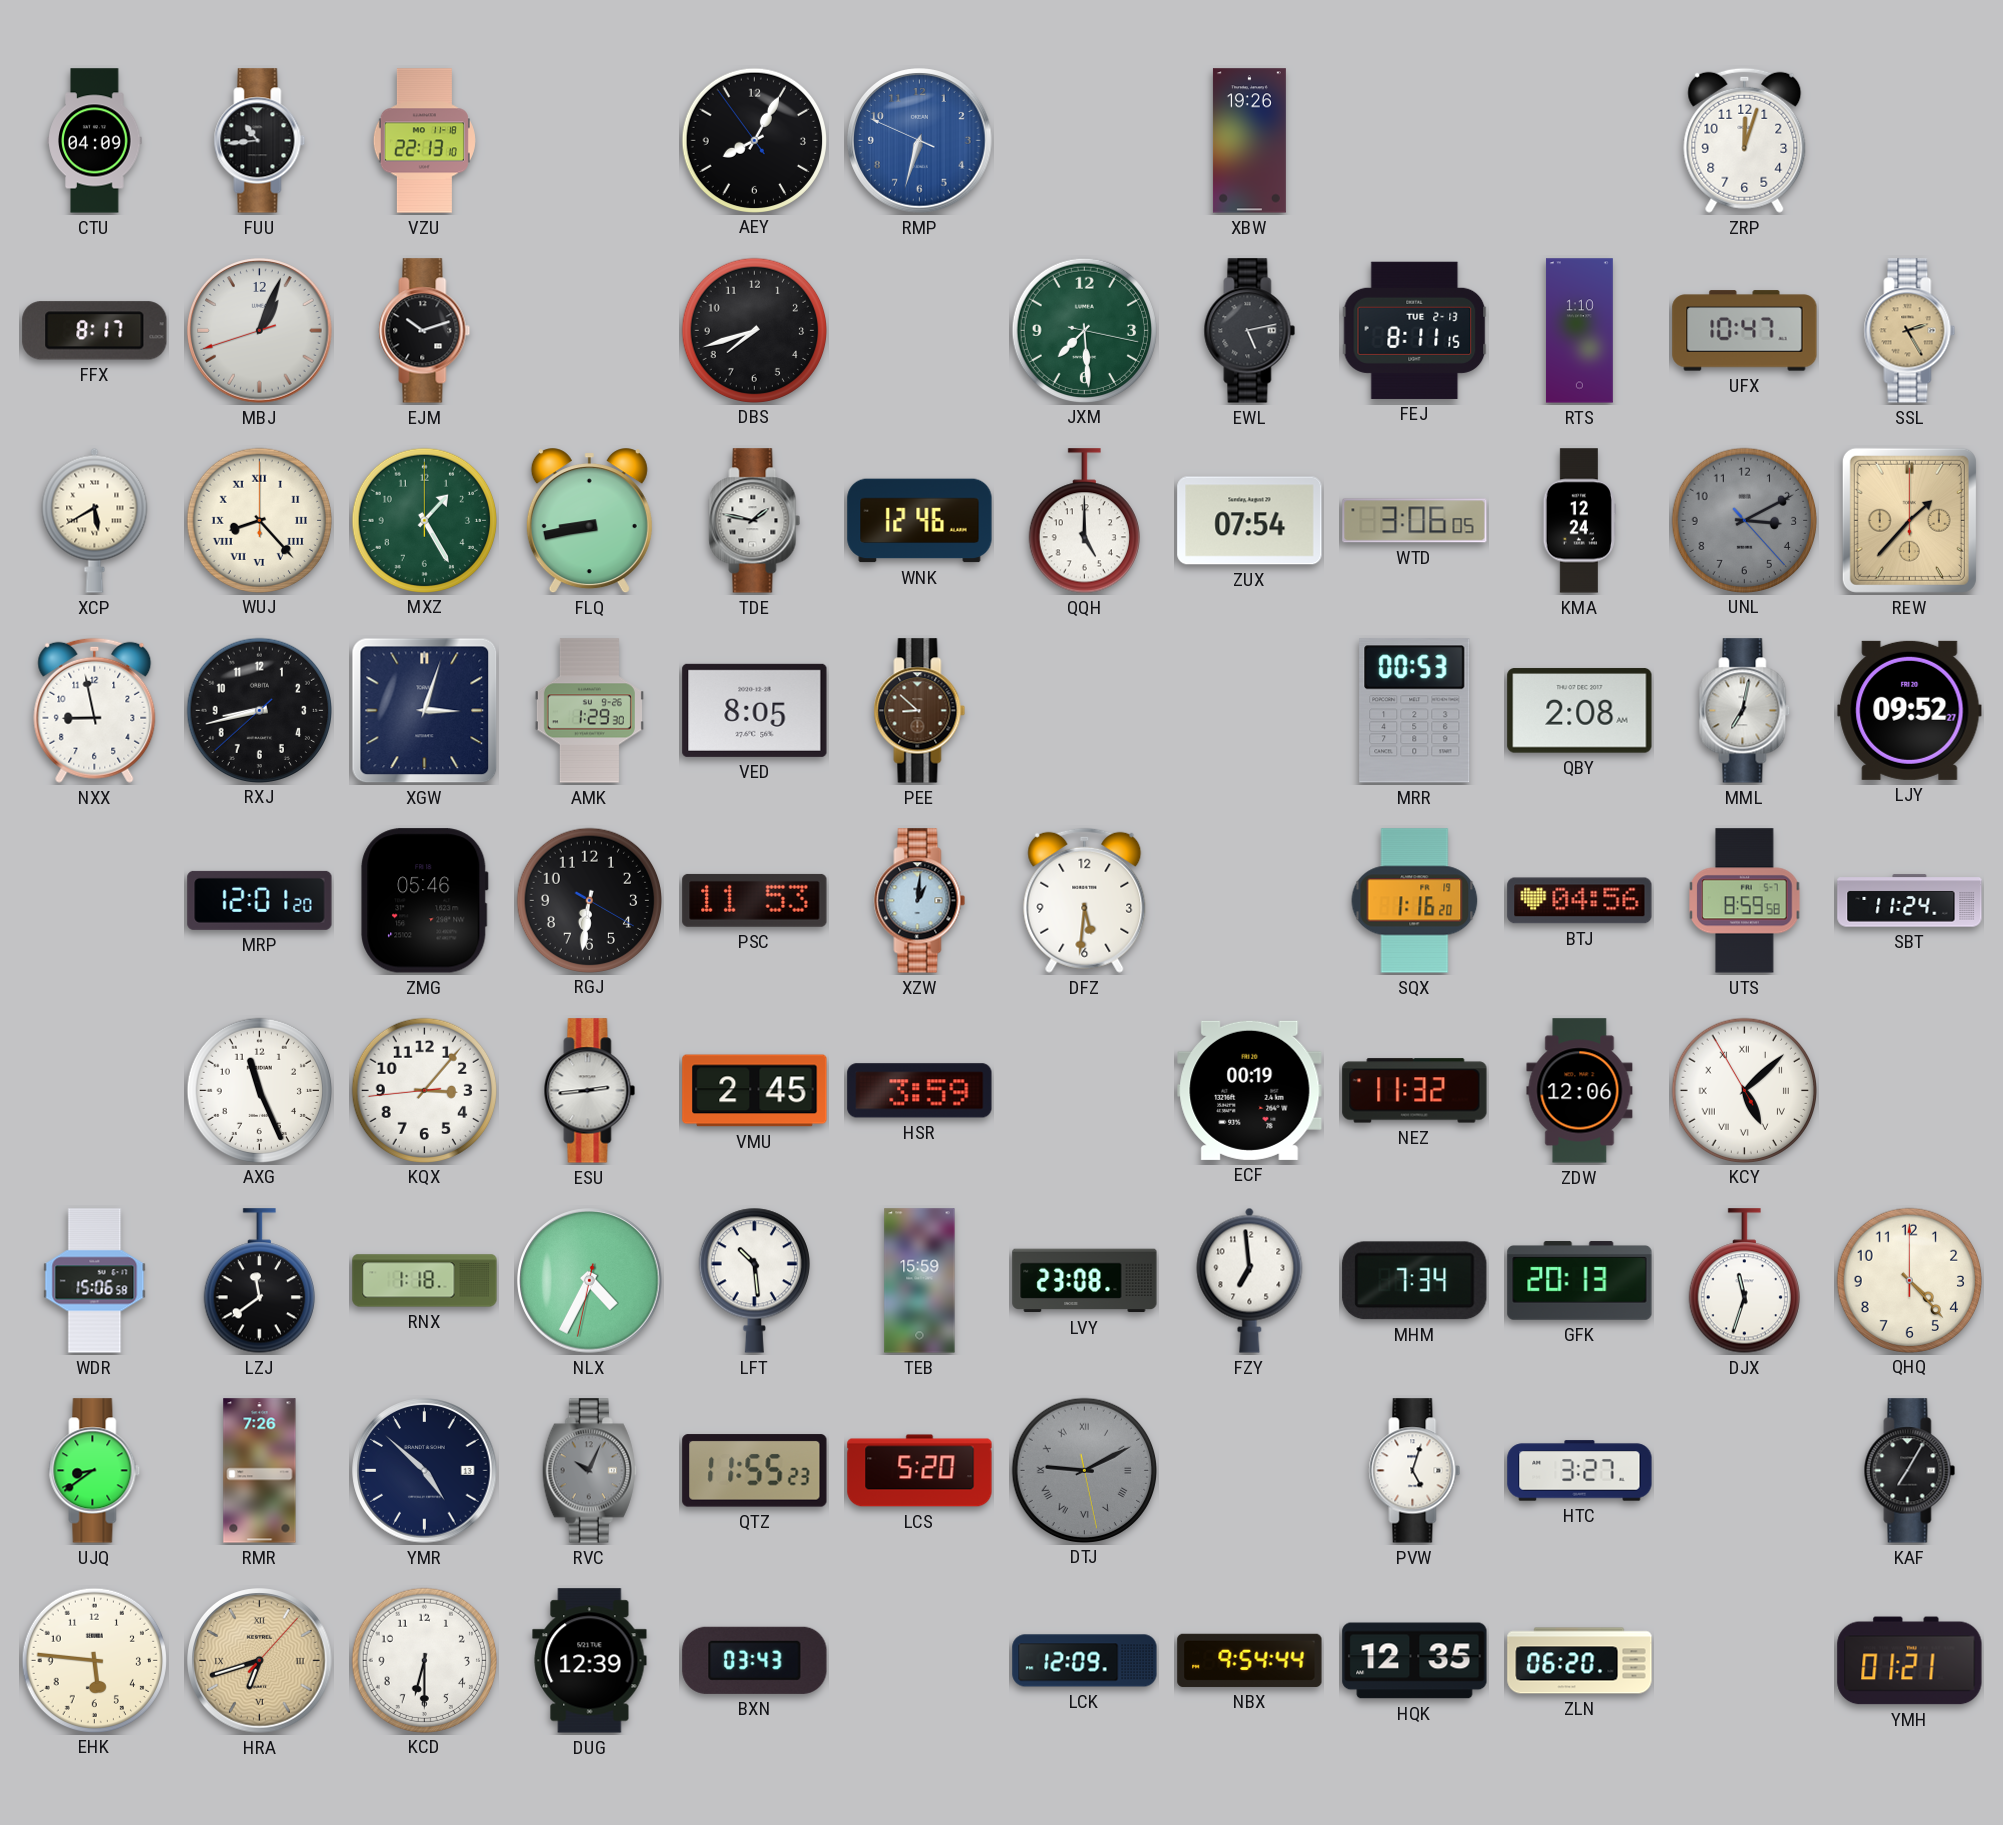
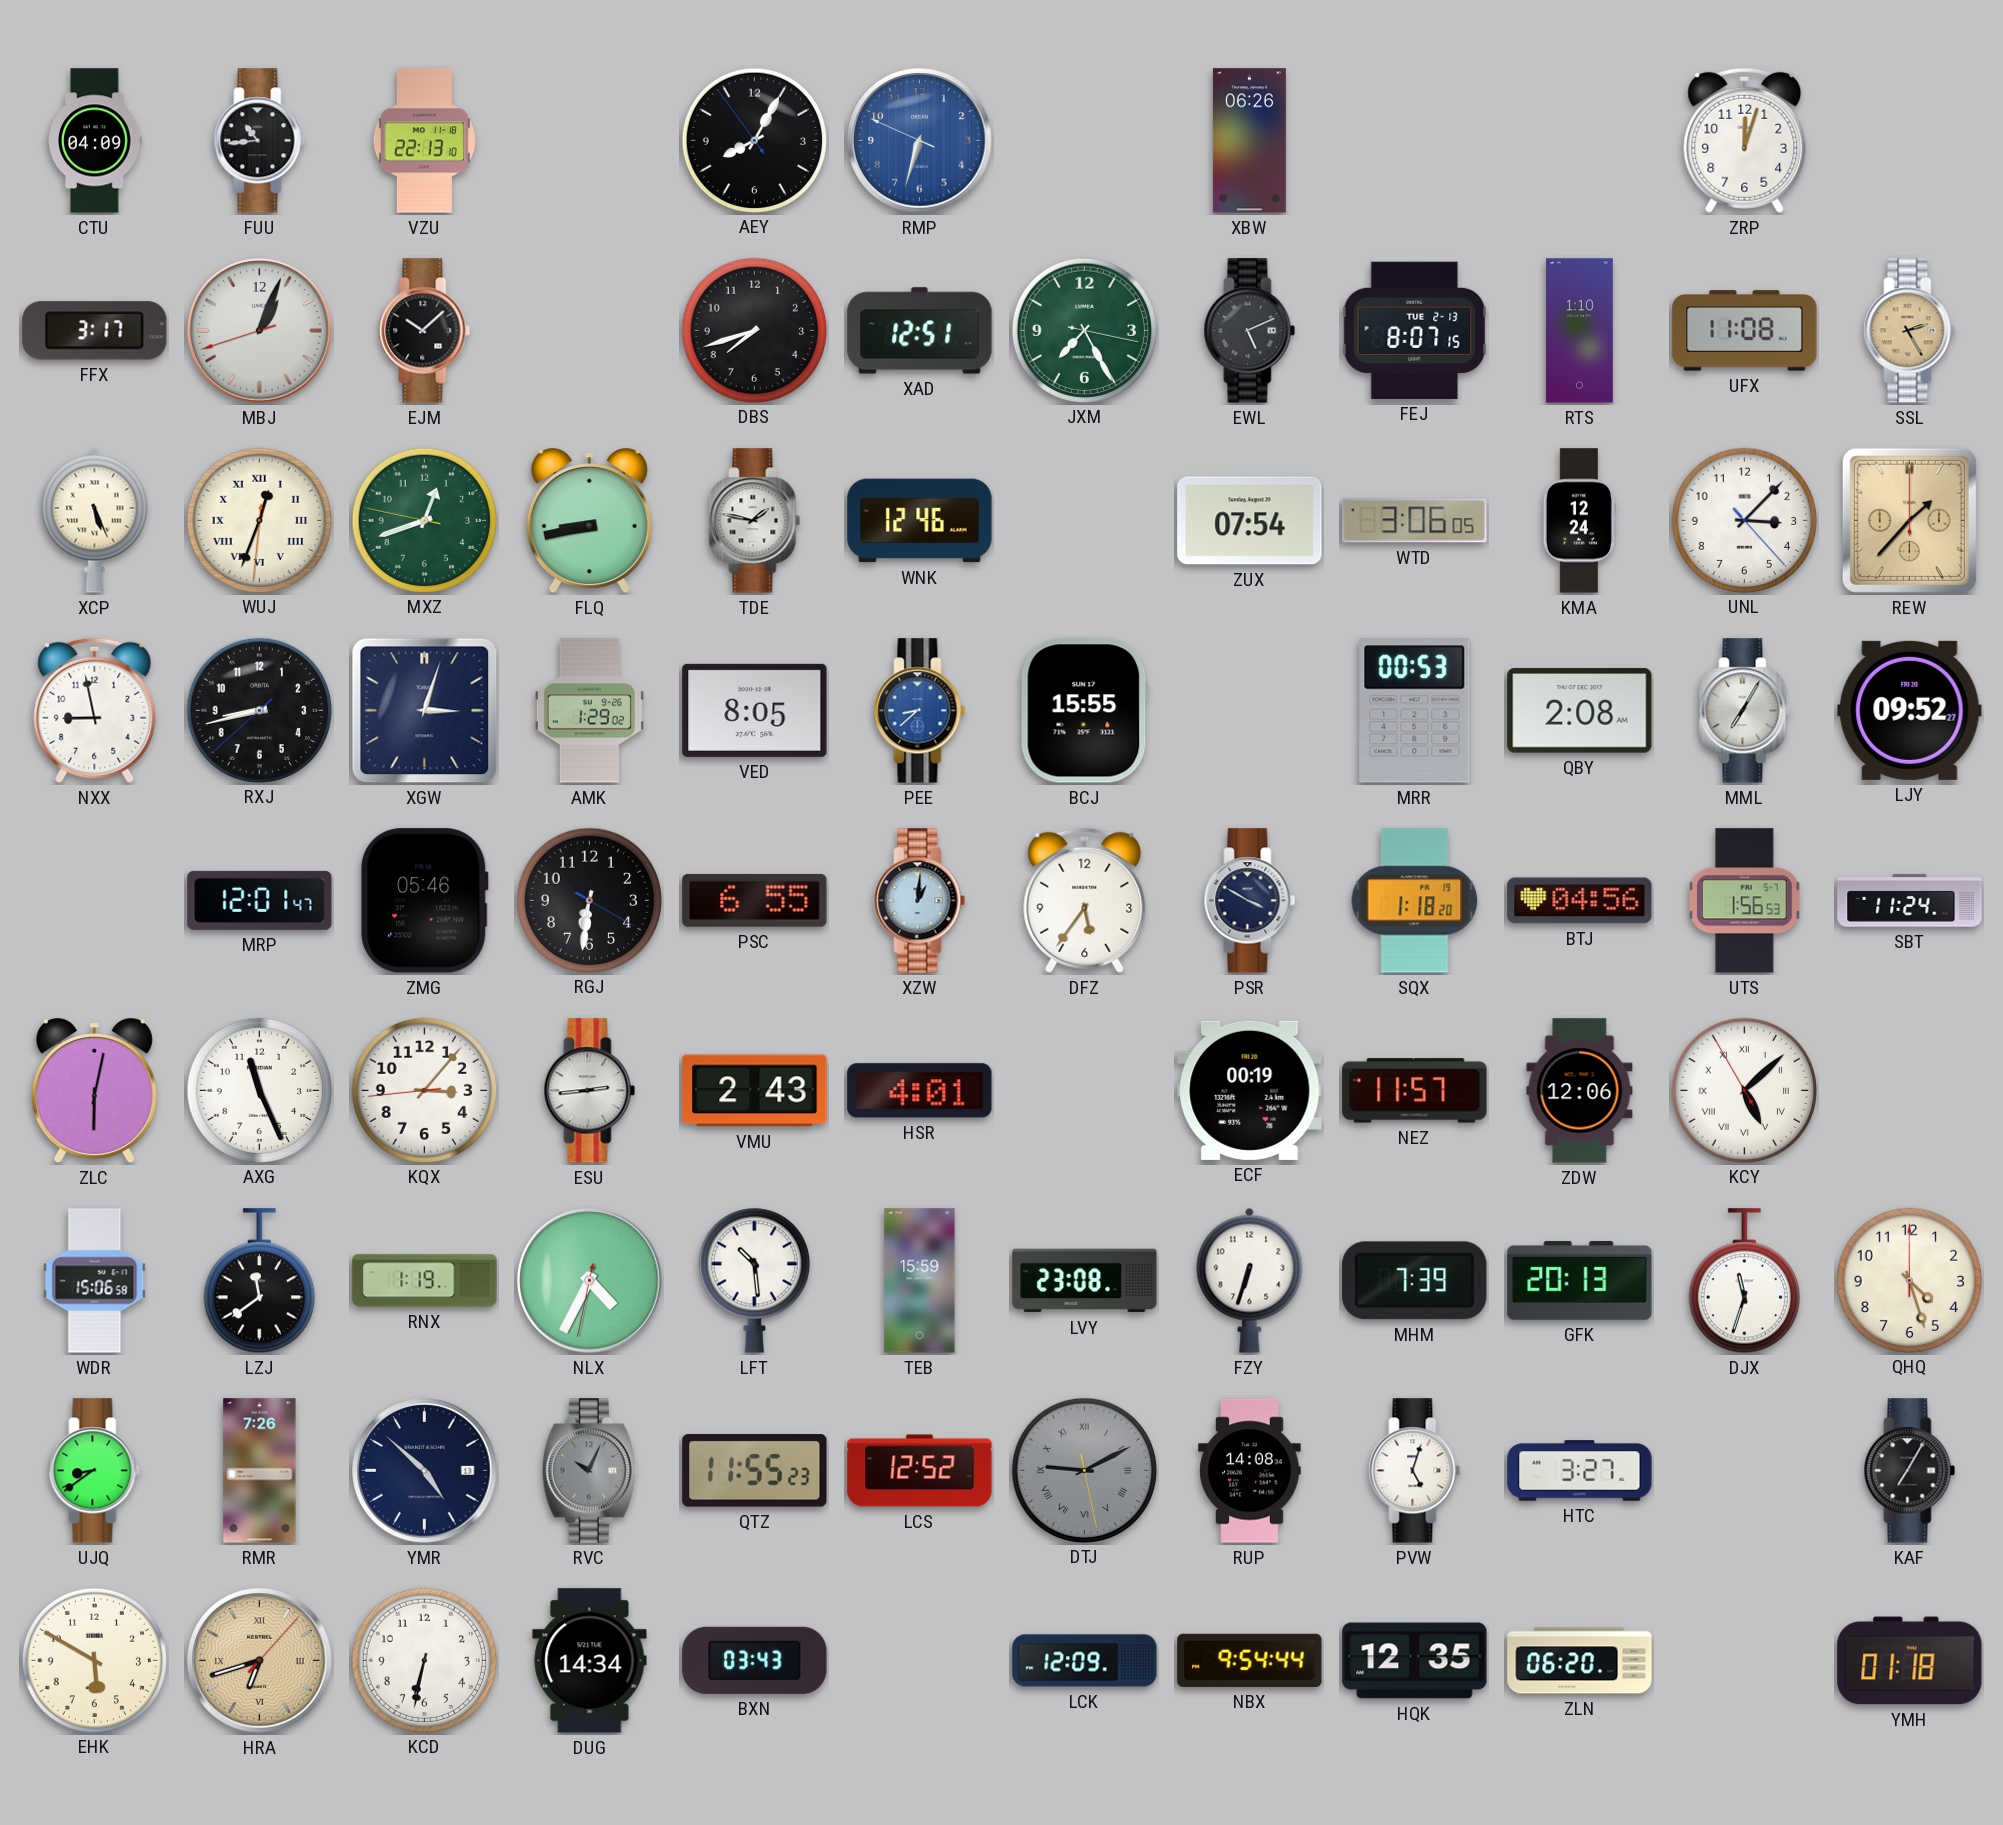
XBW: 19:26 -> 06:26
FFX: 8:17 -> 3:17
EJM: 10:12 -> 10:08
XAD: none -> 12:51
JXM: 7:29 -> 7:25
EWL: 5:13 -> 5:11
FEJ: 8:11 -> 8:07
UFX: 10:47 -> 11:08
XCP: 5:40 -> 5:26
WUJ: 8:23 -> 12:33
MXZ: 1:25 -> 12:41
QQH: 5:00 -> none
UNL: 3:10 -> 3:07
UNL dial: grey -> white
AMK: 1:29:30 -> 1:29:02
PEE: 8:52 -> 8:38
PEE dial: brown -> blue
BCJ: none -> 15:55
MML: 7:02 -> 7:05
MRP: 12:01:20 -> 12:01:47
PSC: 11:53 -> 6:55
DFZ: 5:31 -> 5:36
PSR: none -> 3:50
SQX: 1:16 -> 1:18
UTS: 8:59 -> 1:56
ZLC: none -> 6:02
VMU: 2:45 -> 2:43
HSR: 3:59 -> 4:01
NEZ: 11:32 -> 11:57
RNX: 1:18 -> 1:19
FZY: 6:59 -> 6:33
MHM: 7:34 -> 7:39
QHQ: 4:23 -> 4:27
LCS: 5:20 -> 12:52
RUP: none -> 14:08
EHK: 5:46 -> 5:50
KCD: 6:30 -> 6:32
DUG: 12:39 -> 14:34
YMH: 01:21 -> 01:18
